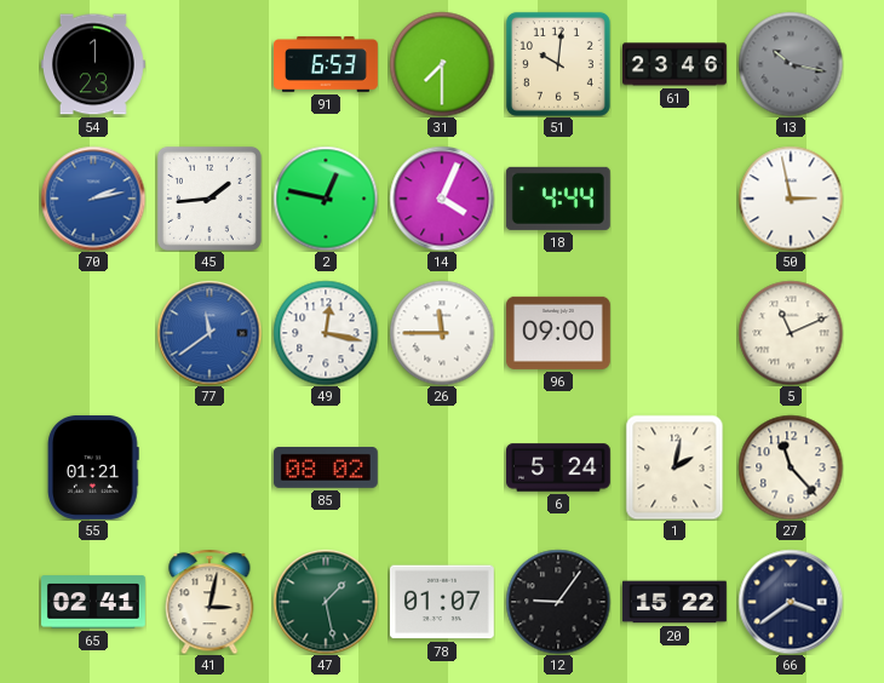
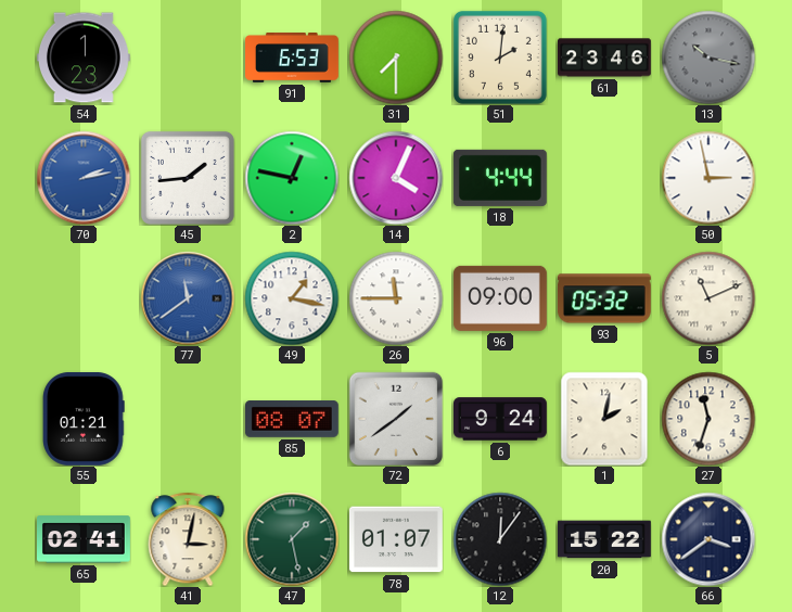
51: 10:01 -> 2:01
49: 12:17 -> 1:17
93: none -> 05:32
85: 08:02 -> 08:07
72: none -> 1:39
6: 5:24 -> 9:24
27: 11:23 -> 11:33
12: 9:06 -> 12:06
